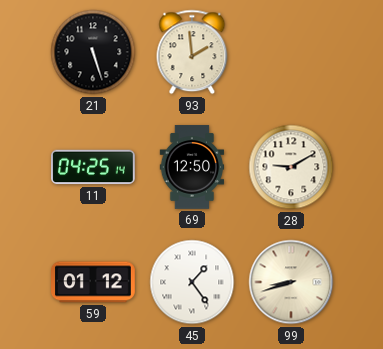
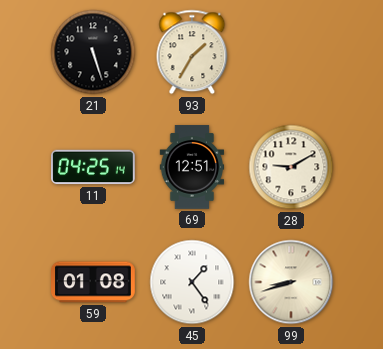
93: 1:59 -> 1:35
69: 12:50 -> 12:51
59: 01:12 -> 01:08
